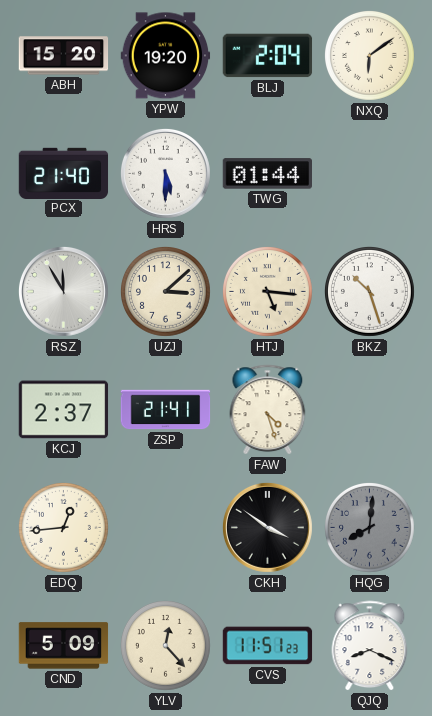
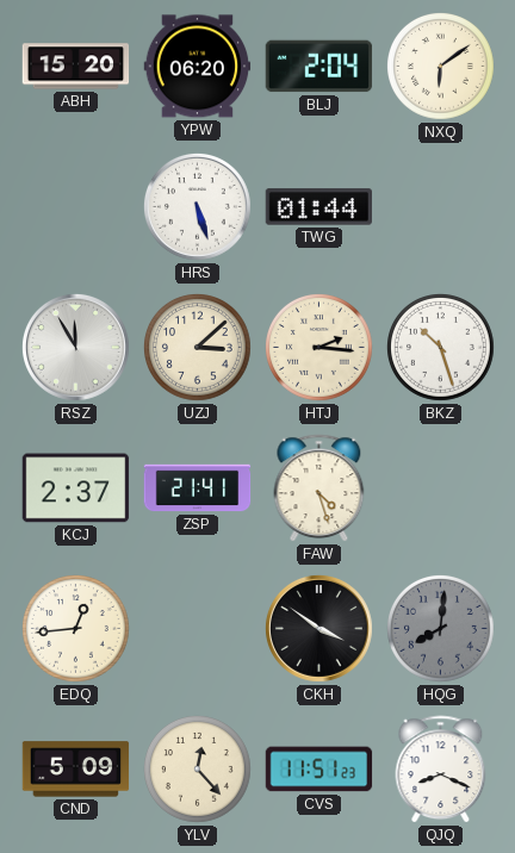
YPW: 19:20 -> 06:20
PCX: 21:40 -> none
HRS: 5:30 -> 5:27
HTJ: 5:16 -> 2:16
